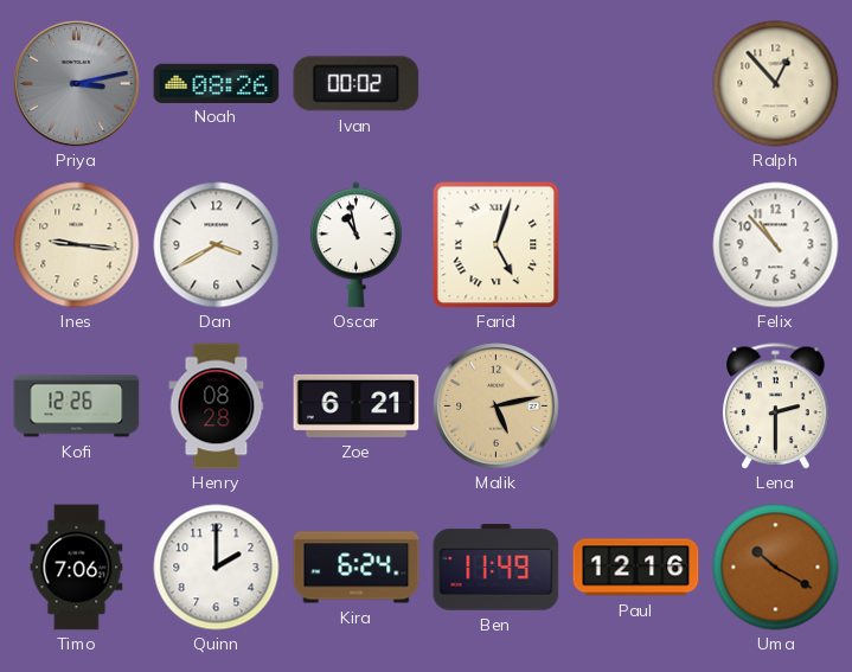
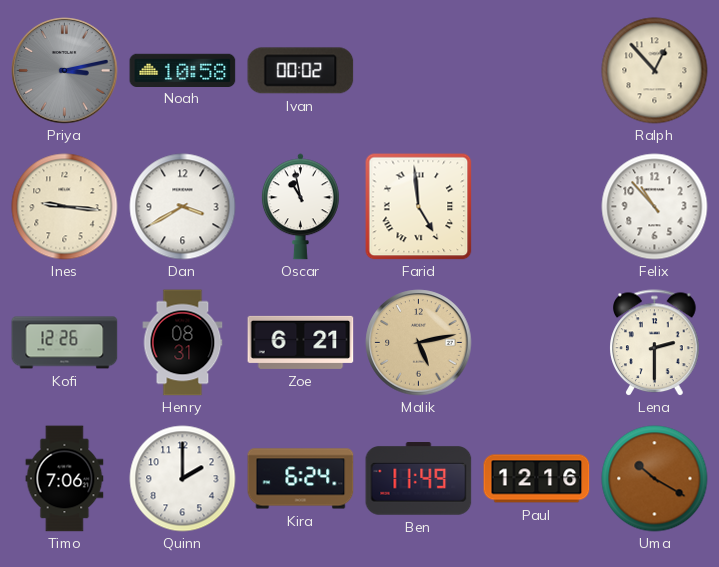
Noah: 08:26 -> 10:58
Farid: 5:03 -> 4:59
Henry: 08:28 -> 08:31
